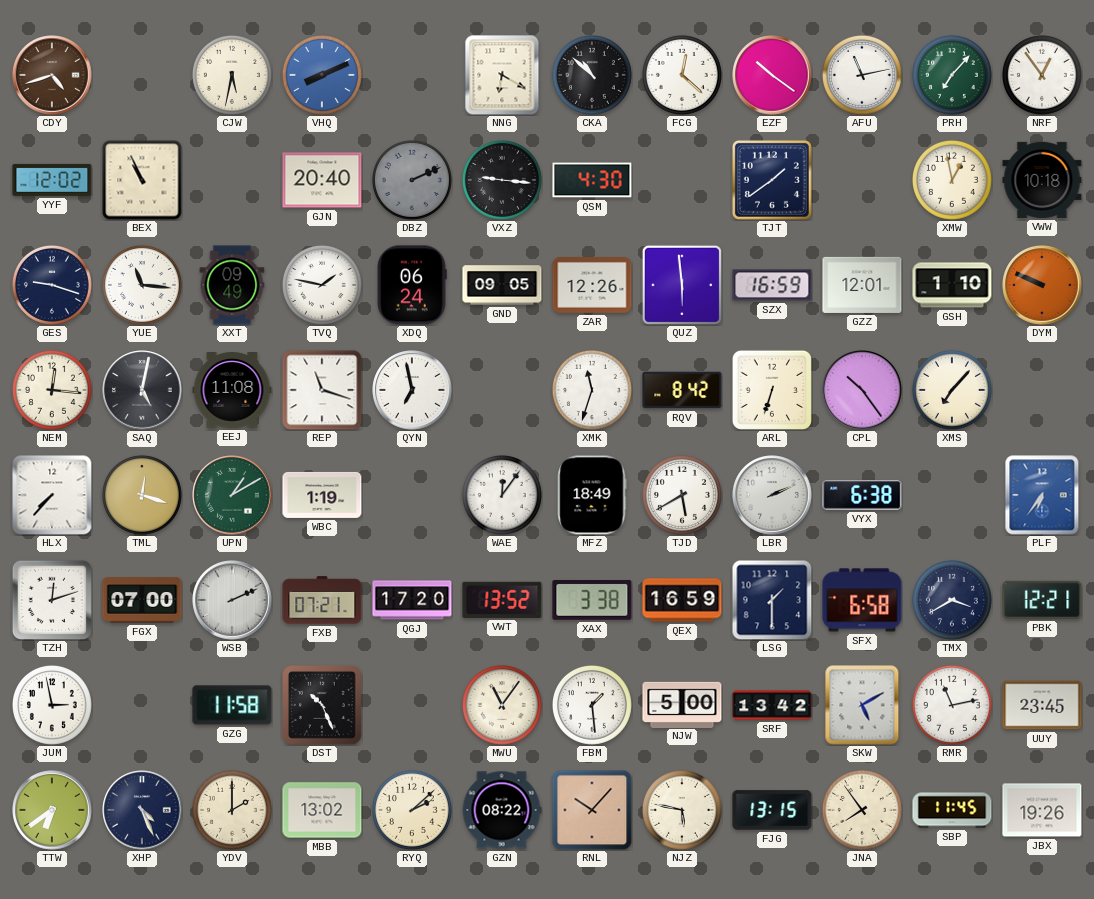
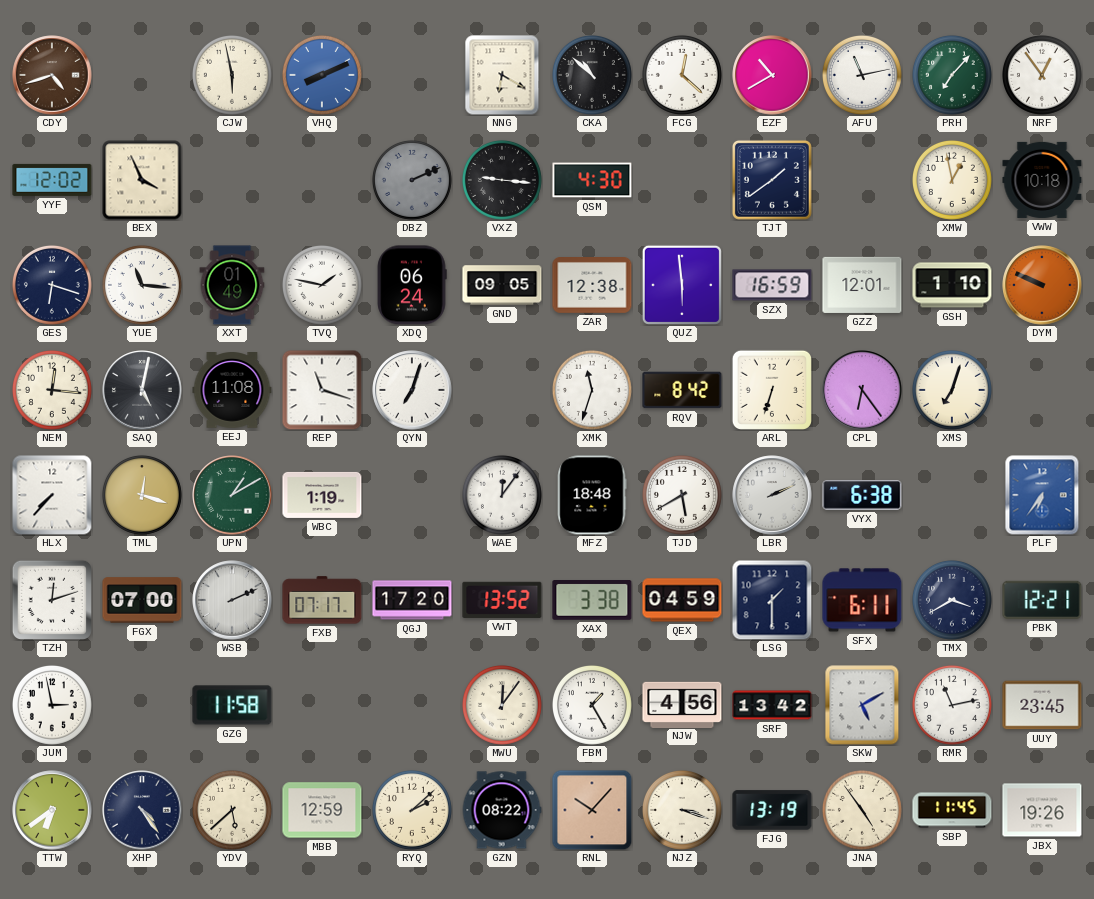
CJW: 5:32 -> 5:58
EZF: 10:21 -> 10:40
BEX: 10:56 -> 3:56
GJN: 20:40 -> none
GES: 9:18 -> 6:18
XXT: 09:49 -> 01:49
ZAR: 12:26 -> 12:38
QYN: 6:58 -> 7:03
CPL: 10:24 -> 6:24
XMS: 7:07 -> 7:03
MFZ: 18:49 -> 18:48
FXB: 07:21 -> 07:17
QEX: 16:59 -> 04:59
SFX: 6:58 -> 6:11
DST: 10:26 -> none
MWU: 11:06 -> 12:06
FBM: 1:29 -> 1:25
NJW: 5:00 -> 4:56
XHP: 4:26 -> 4:24
YDV: 2:00 -> 5:38
MBB: 13:02 -> 12:59
NJZ: 5:47 -> 3:18
FJG: 13:15 -> 13:19
JNA: 7:54 -> 4:54
